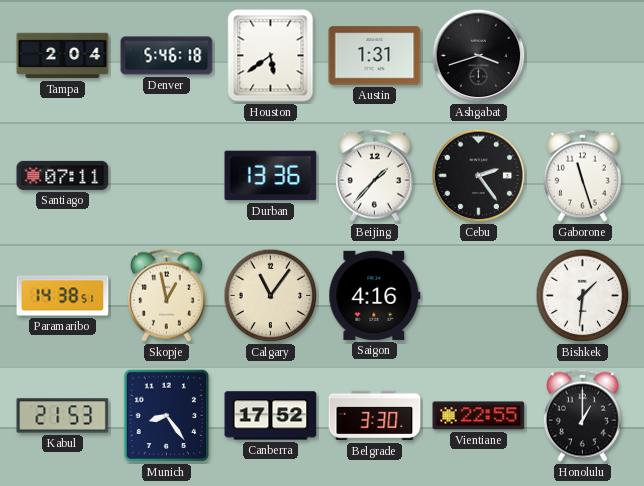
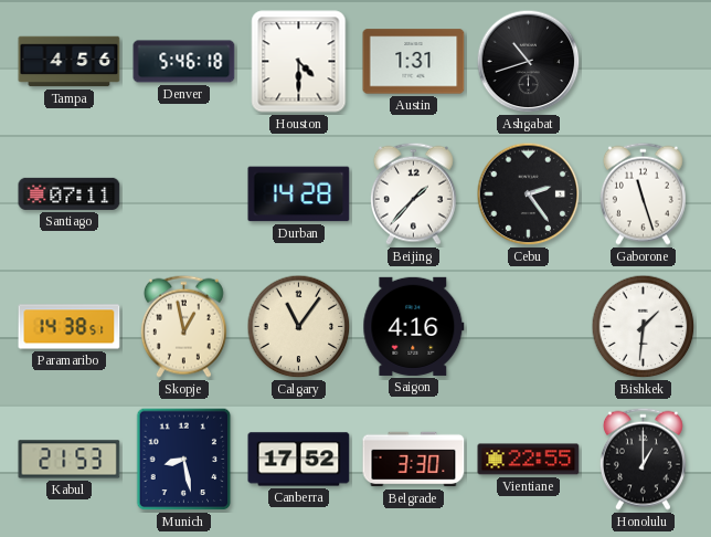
Tampa: 2:04 -> 4:56
Houston: 5:39 -> 4:30
Ashgabat: 3:42 -> 10:42
Durban: 13:36 -> 14:28
Munich: 8:24 -> 8:28
